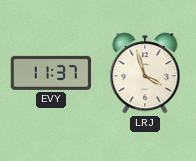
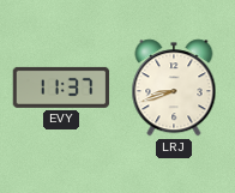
LRJ: 3:57 -> 8:42
